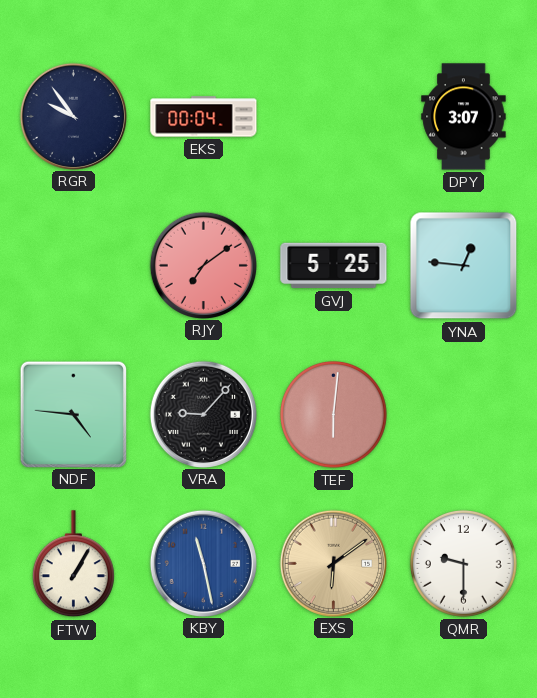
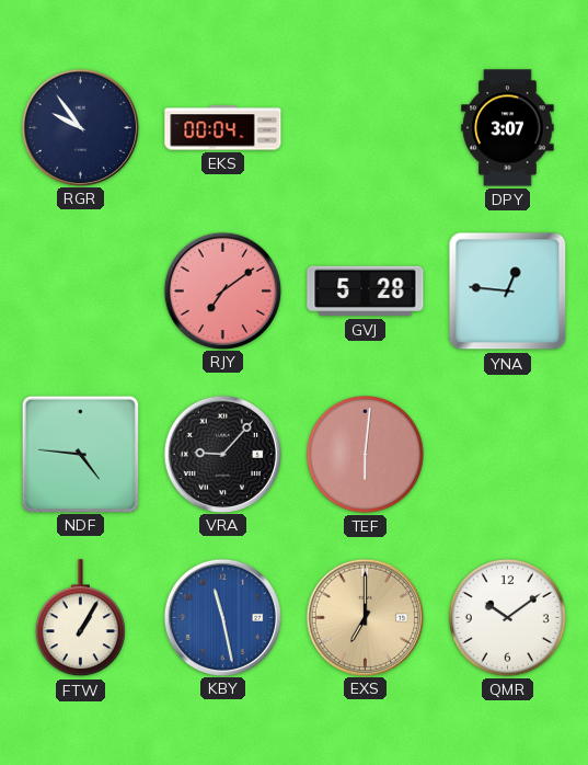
GVJ: 5:25 -> 5:28
EXS: 6:09 -> 7:00
QMR: 9:30 -> 10:09
